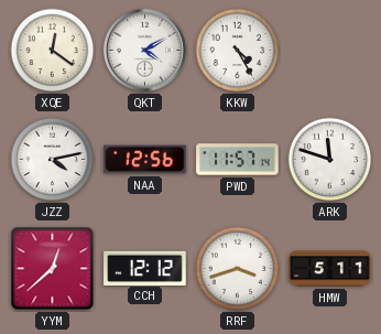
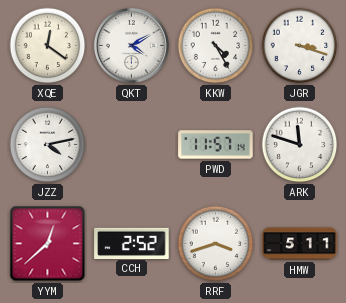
JGR: none -> 3:18
NAA: 12:56 -> none
CCH: 12:12 -> 2:52
